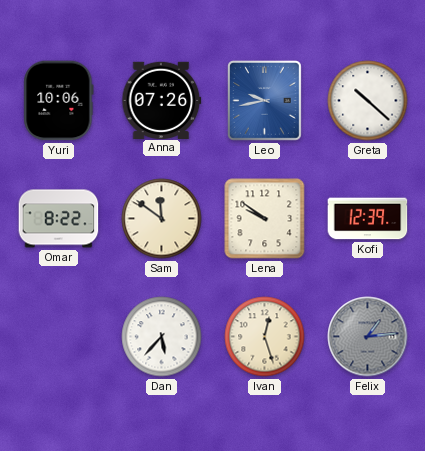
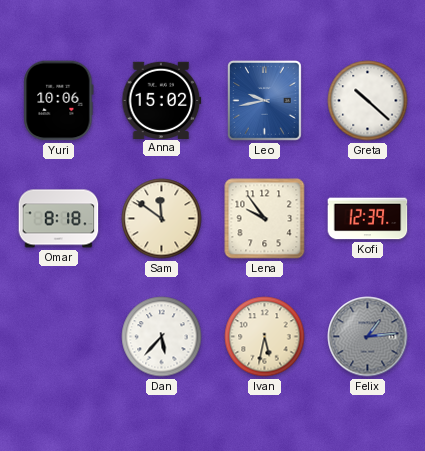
Anna: 07:26 -> 15:02
Omar: 8:22 -> 8:18
Lena: 9:51 -> 9:54
Ivan: 12:27 -> 5:32
